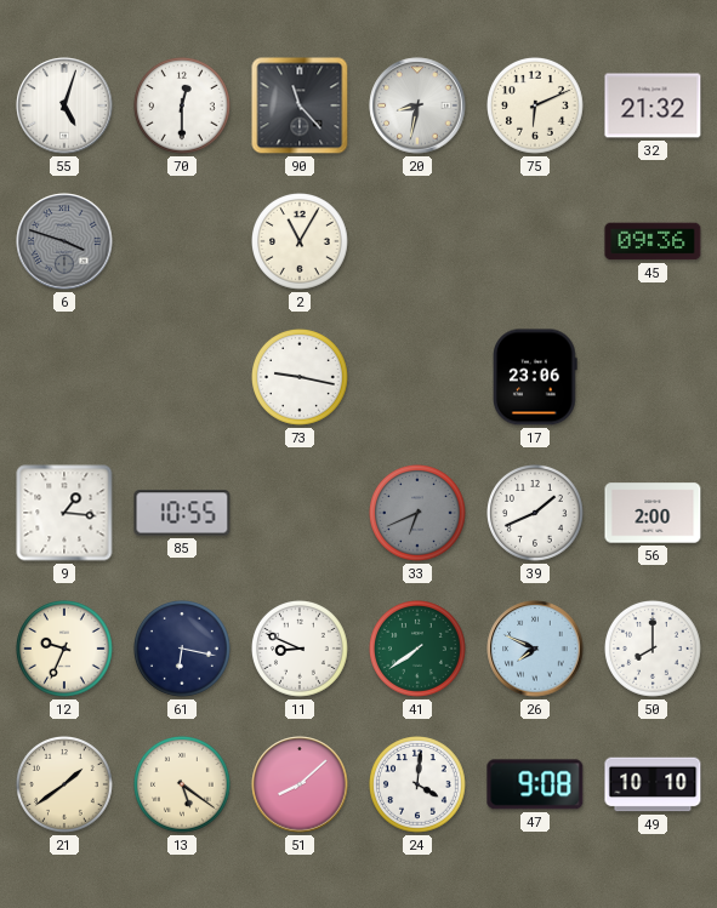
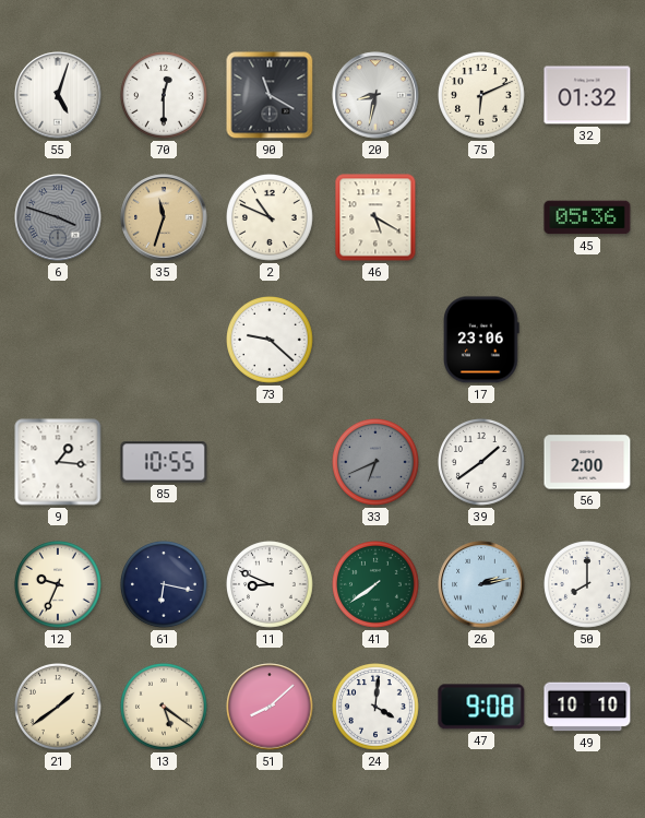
90: 11:23 -> 11:20
32: 21:32 -> 01:32
35: none -> 11:33
2: 11:05 -> 10:49
46: none -> 5:20
45: 09:36 -> 05:36
73: 9:17 -> 9:22
39: 1:41 -> 1:39
26: 7:49 -> 2:13
